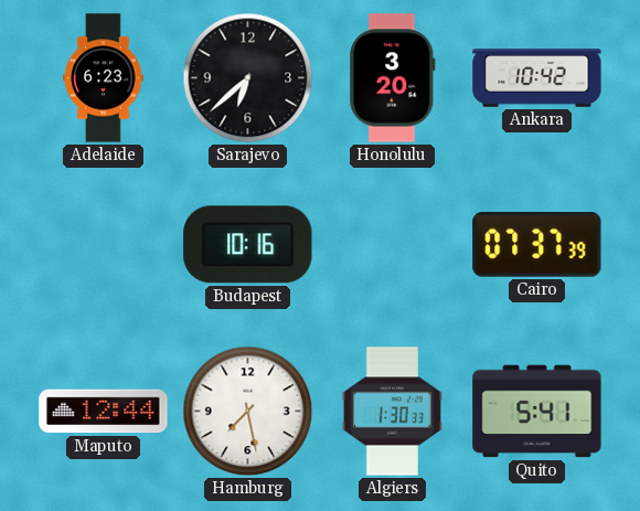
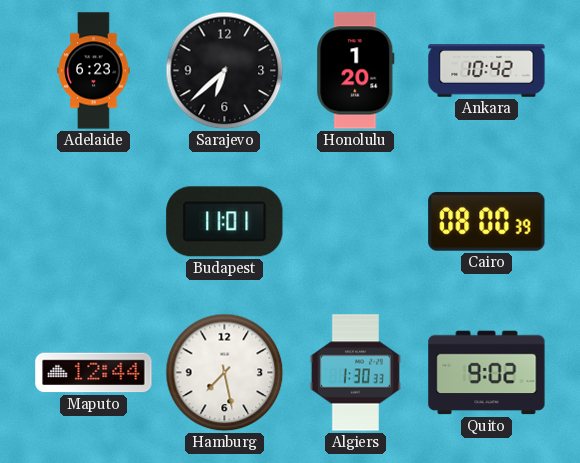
Honolulu: 3:20 -> 1:20
Budapest: 10:16 -> 11:01
Cairo: 07:37 -> 08:00
Quito: 5:41 -> 9:02
